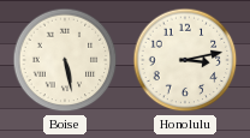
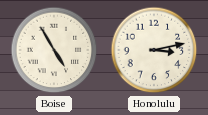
Boise: 5:28 -> 4:55
